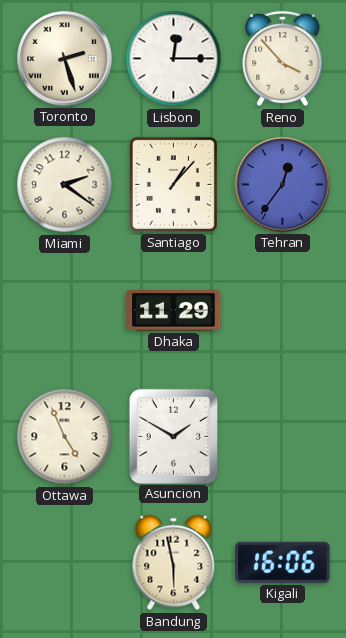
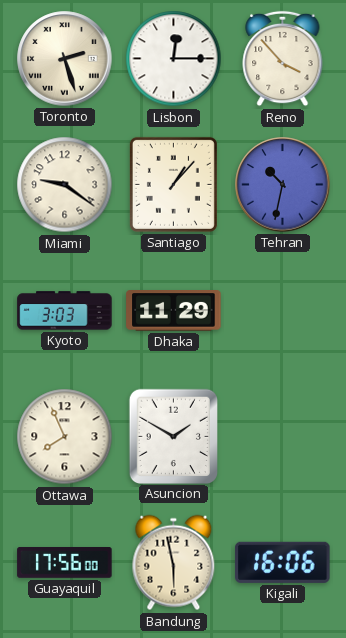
Miami: 2:21 -> 9:21
Tehran: 12:36 -> 10:32
Kyoto: none -> 3:03
Ottawa: 4:56 -> 7:56
Guayaquil: none -> 17:56
